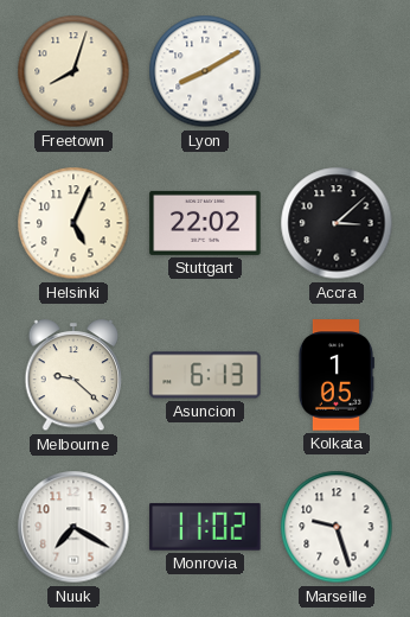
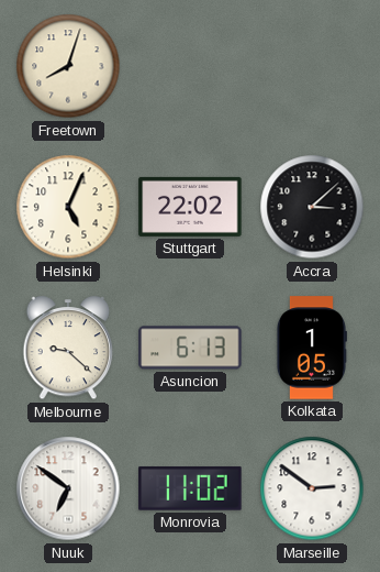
Lyon: 8:10 -> none
Nuuk: 7:20 -> 6:51
Marseille: 9:27 -> 2:51
